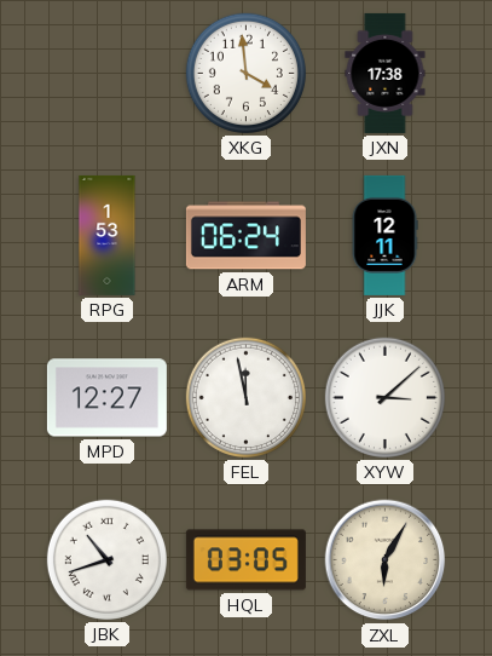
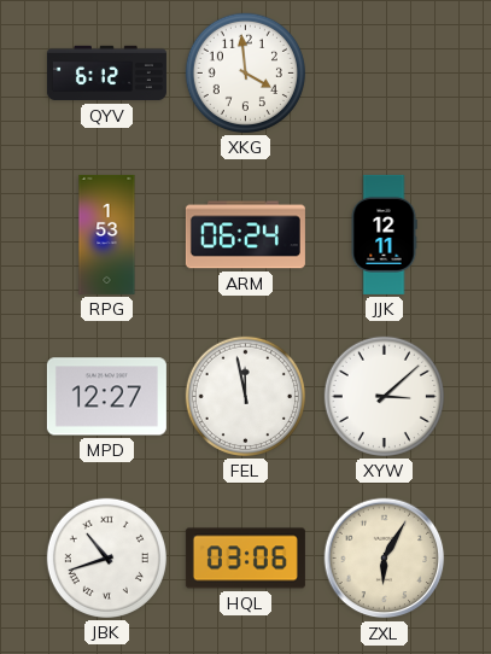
QYV: none -> 6:12
JXN: 17:38 -> none
HQL: 03:05 -> 03:06
